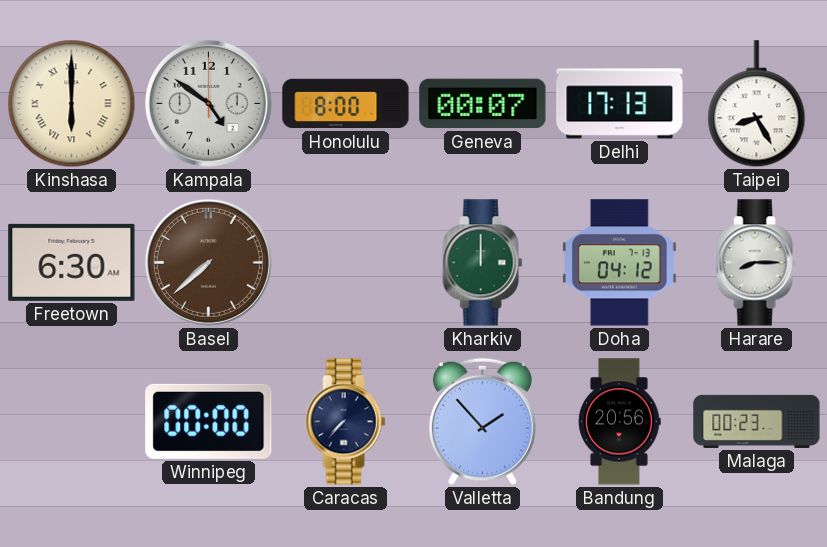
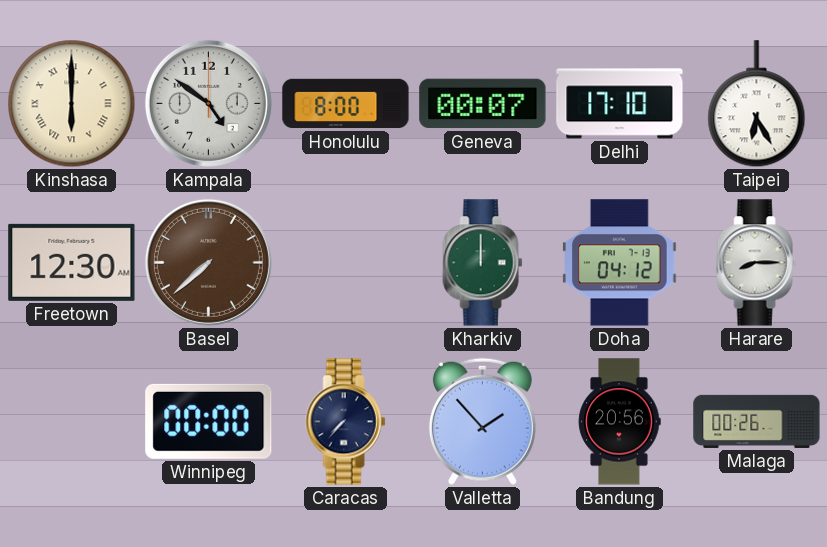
Delhi: 17:13 -> 17:10
Taipei: 8:25 -> 6:25
Freetown: 6:30 -> 12:30
Malaga: 00:23 -> 00:26
